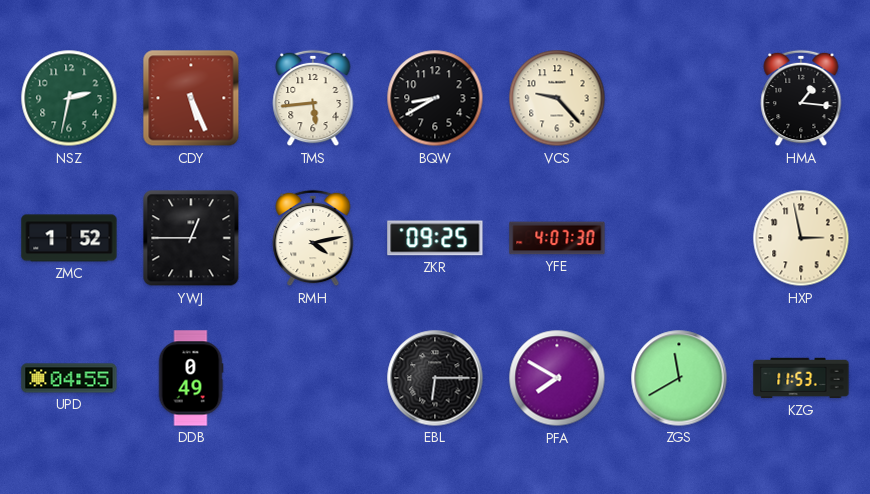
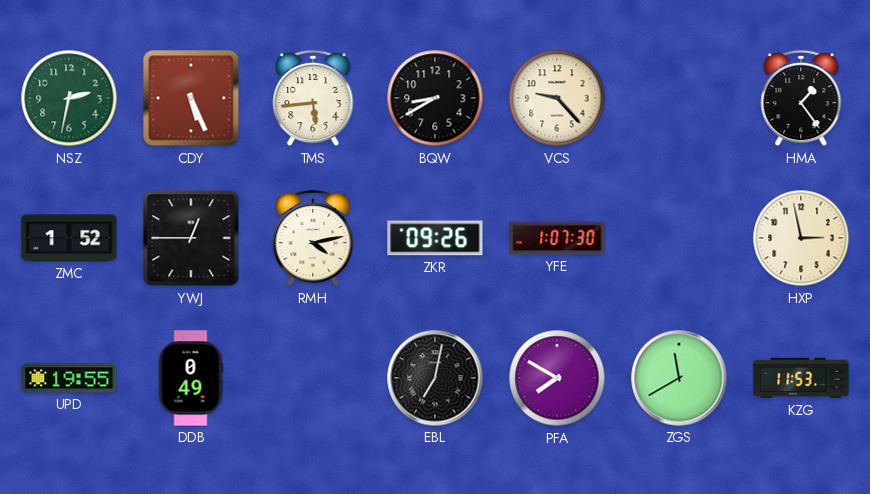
HMA: 1:16 -> 1:24
ZKR: 09:25 -> 09:26
YFE: 4:07 -> 1:07
UPD: 04:55 -> 19:55
EBL: 6:15 -> 7:02
